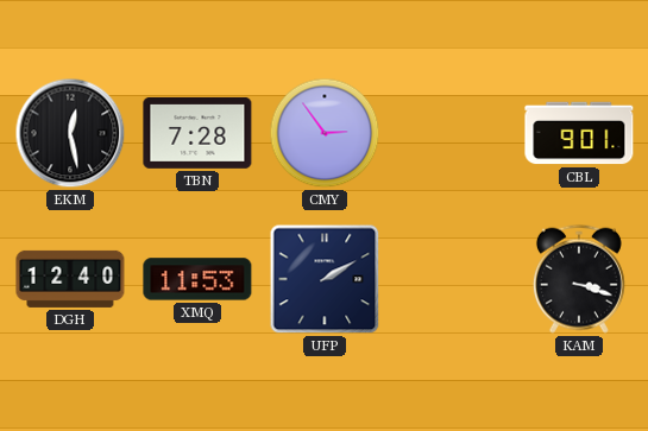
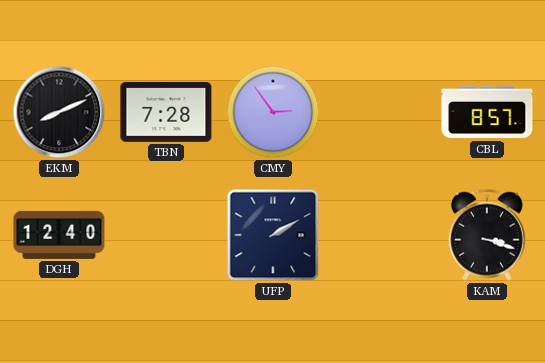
EKM: 12:28 -> 8:11
CBL: 9:01 -> 8:57
XMQ: 11:53 -> none
